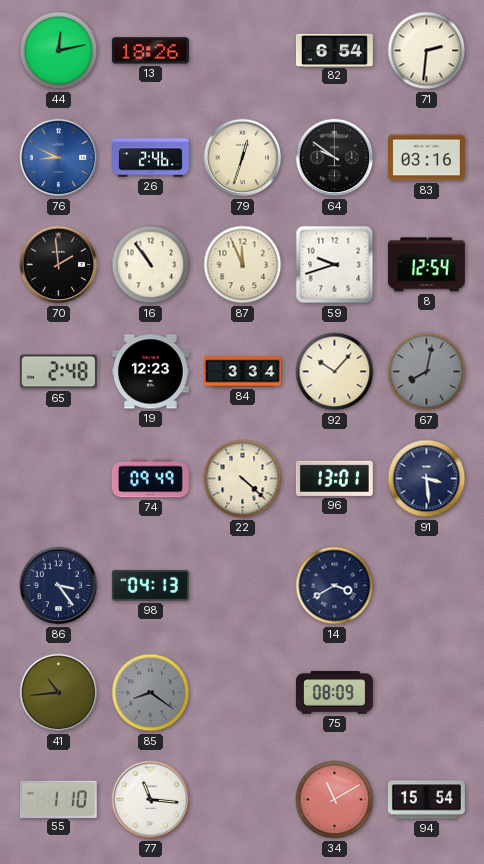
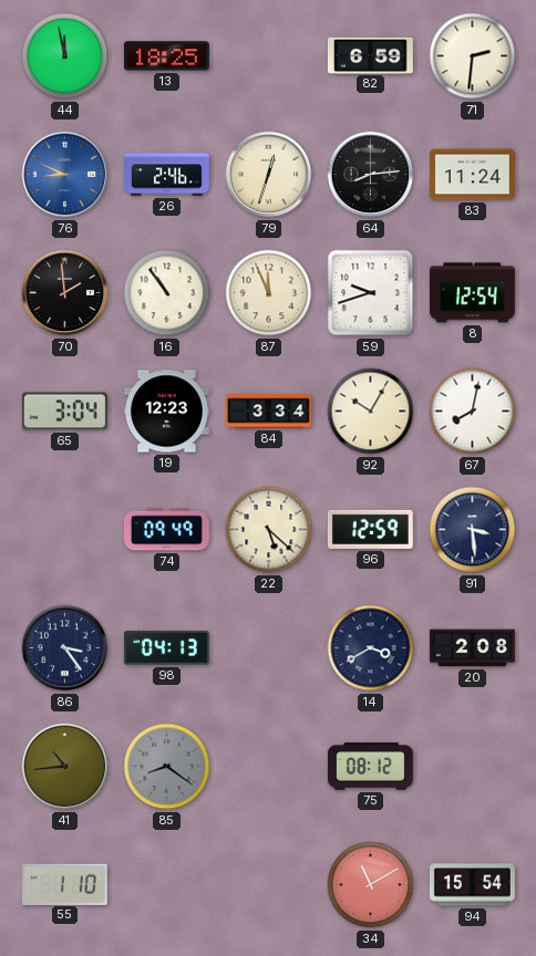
44: 12:13 -> 11:58
13: 18:26 -> 18:25
82: 6:54 -> 6:59
64: 9:51 -> 8:14
83: 03:16 -> 11:24
65: 2:48 -> 3:04
92: 10:07 -> 10:05
67 dial: grey -> white
22: 4:22 -> 5:22
96: 13:01 -> 12:59
20: none -> 2:08
75: 08:09 -> 08:12
77: 11:16 -> none
